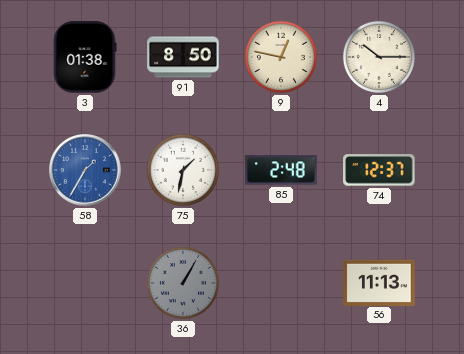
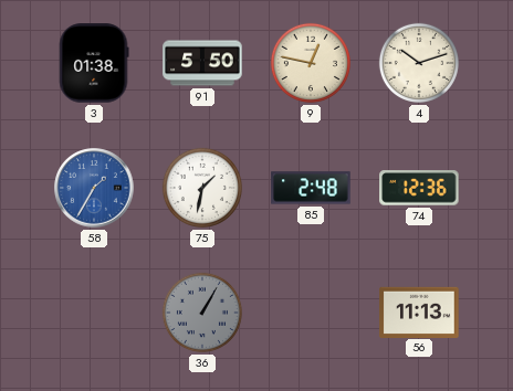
91: 8:50 -> 5:50
4: 10:15 -> 10:12
74: 12:37 -> 12:36
